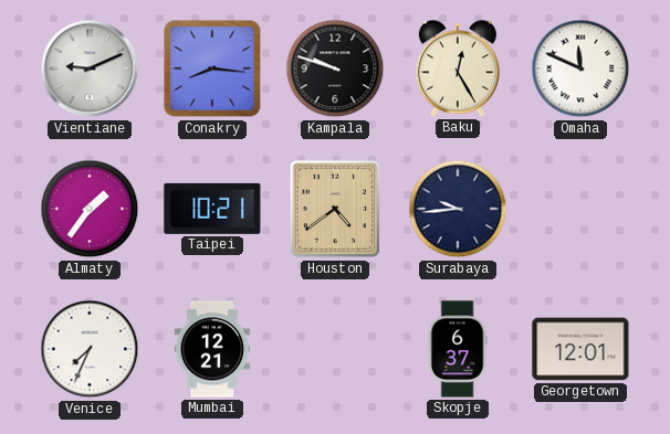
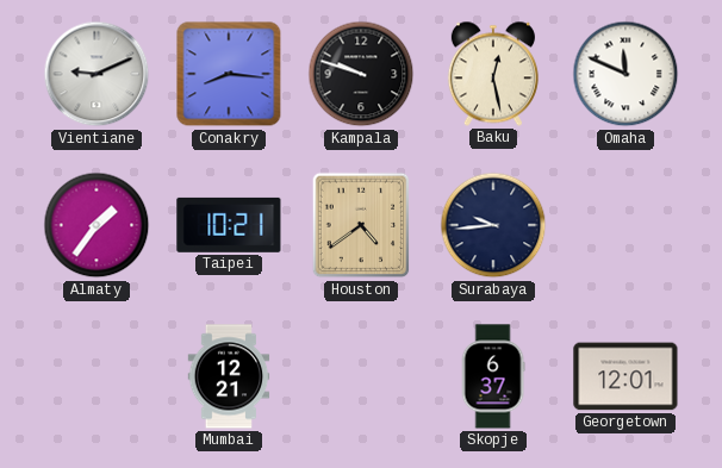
Baku: 12:25 -> 12:28
Venice: 7:34 -> none
